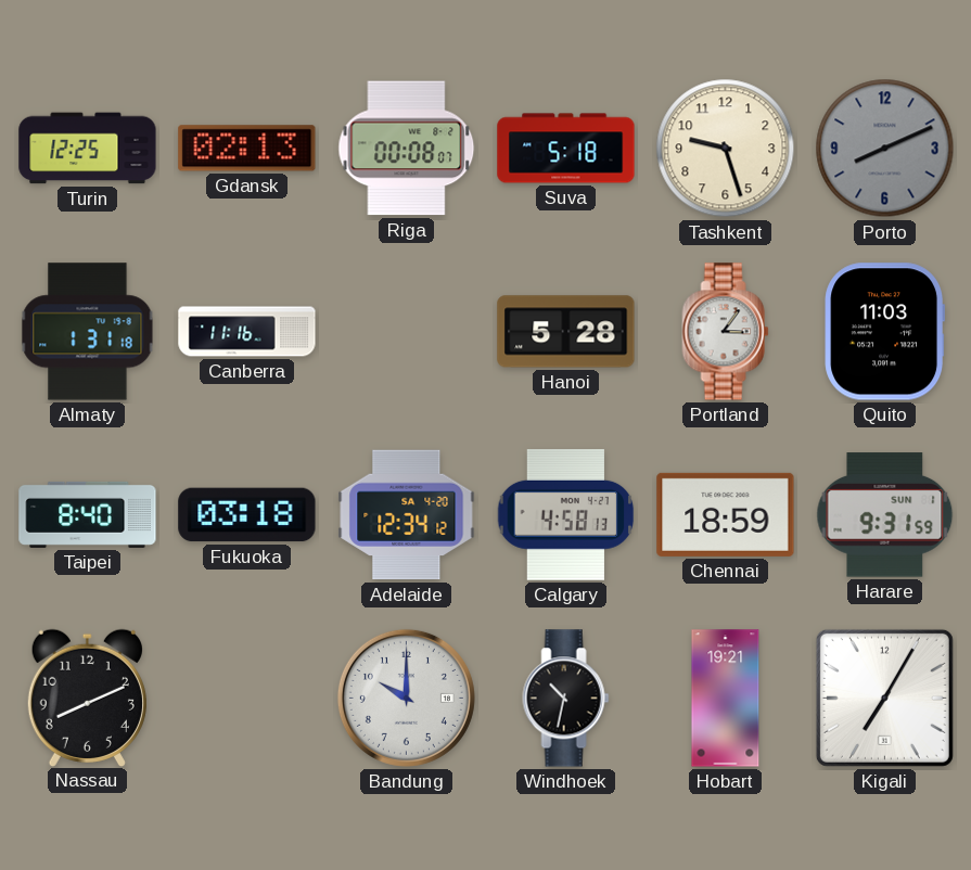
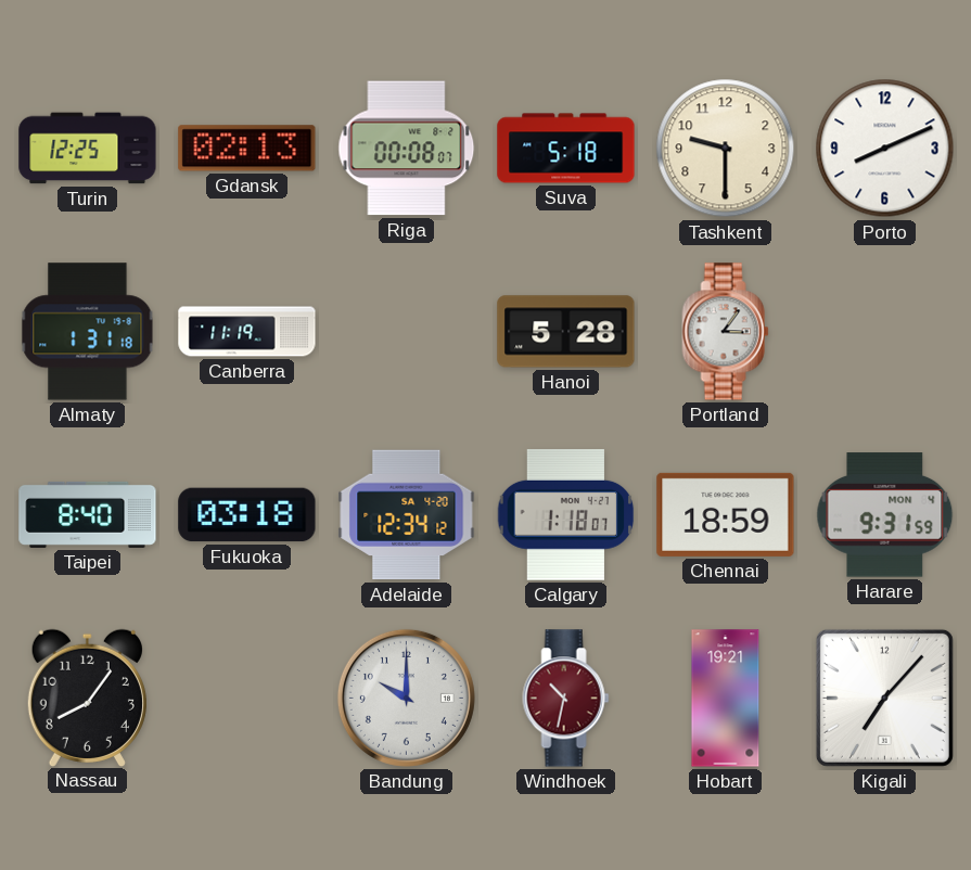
Tashkent: 9:27 -> 9:30
Porto dial: grey -> white
Canberra: 11:16 -> 11:19
Quito: 11:03 -> none
Calgary: 4:58 -> 1:18
Harare date: SUN 1 -> MON 4
Nassau: 8:11 -> 8:06
Windhoek dial: black -> burgundy
Kigali: 7:05 -> 7:07
